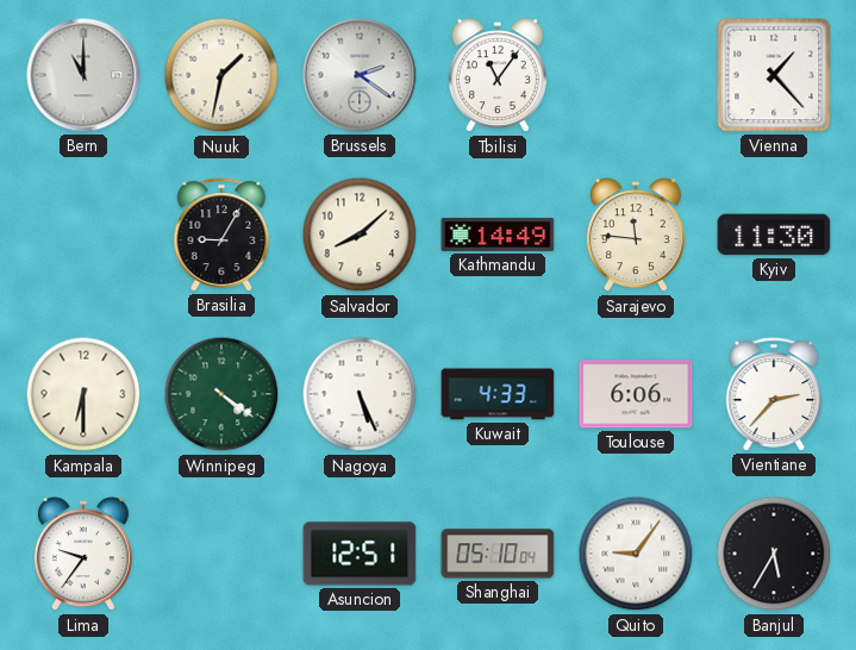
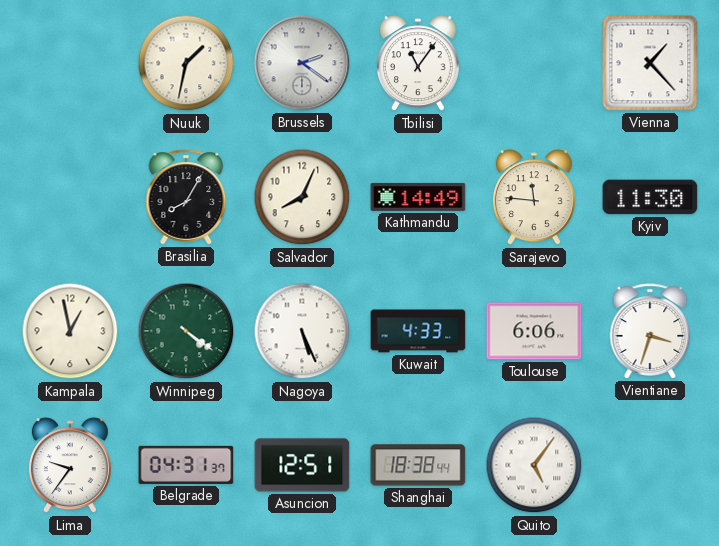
Bern: 11:00 -> none
Brasilia: 9:05 -> 8:05
Salvador: 8:08 -> 8:04
Kampala: 6:30 -> 12:58
Vientiane: 2:37 -> 3:33
Belgrade: none -> 04:31
Shanghai: 05:10 -> 18:38
Quito: 9:06 -> 5:06
Banjul: 5:35 -> none
